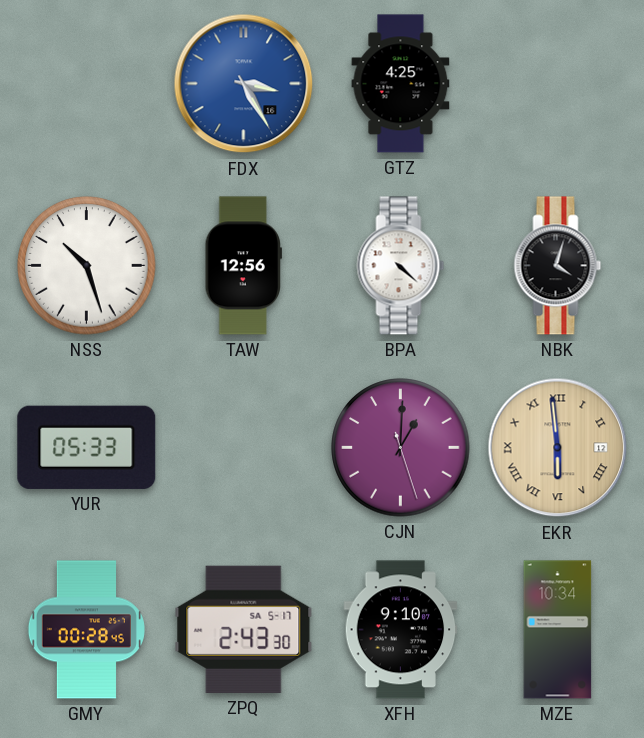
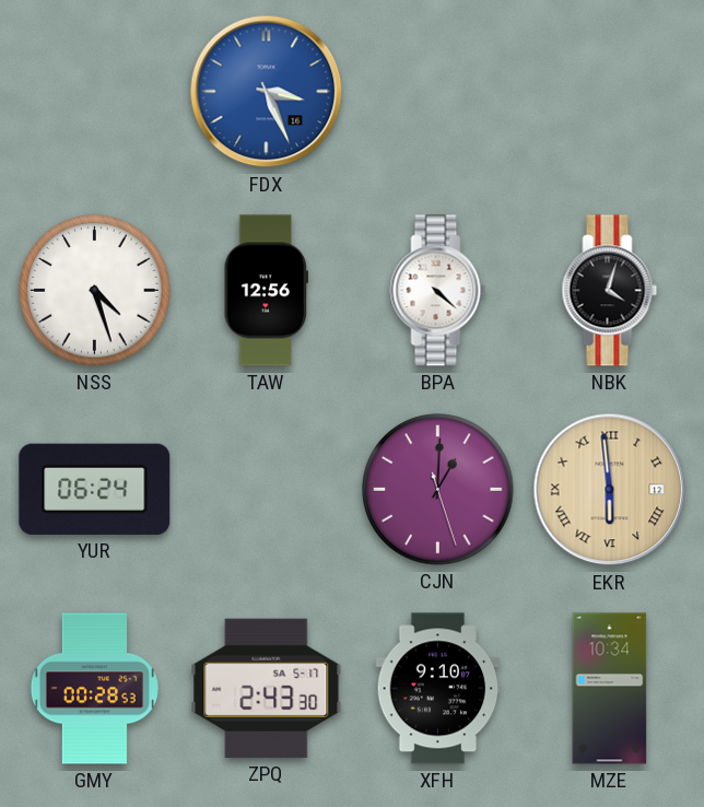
FDX: 3:25 -> 3:26
GTZ: 4:25 -> none
NSS: 10:27 -> 4:27
YUR: 05:33 -> 06:24
GMY: 00:28:45 -> 00:28:53
